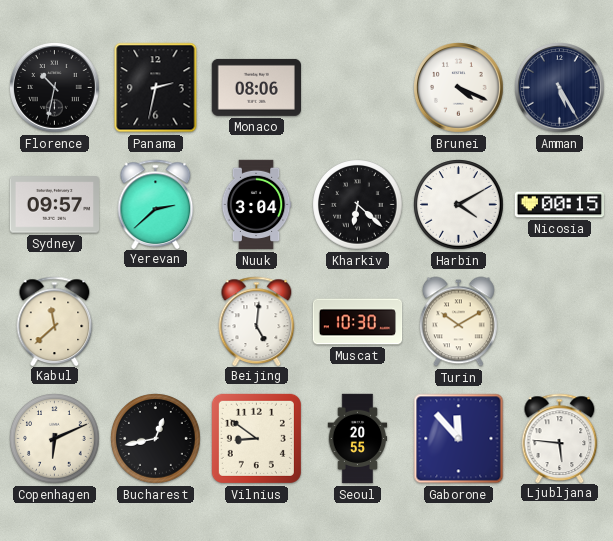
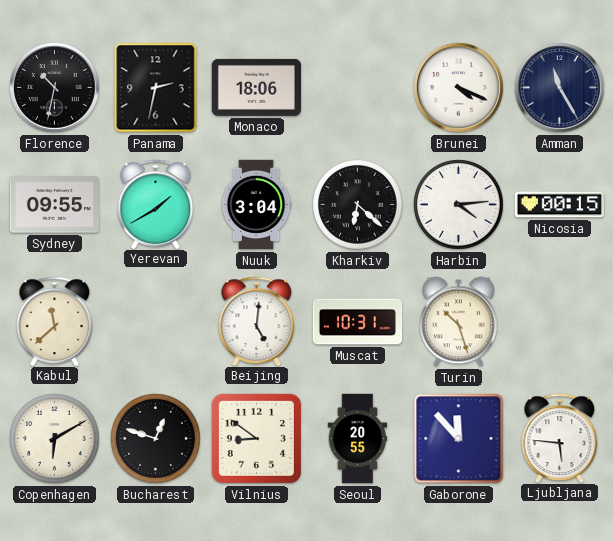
Monaco: 08:06 -> 18:06
Amman: 5:25 -> 11:25
Sydney: 09:57 -> 09:55
Yerevan: 2:38 -> 1:40
Harbin: 4:10 -> 4:14
Muscat: 10:30 -> 10:31
Turin: 10:10 -> 10:27
Copenhagen: 6:11 -> 6:10
Bucharest: 12:43 -> 12:48
